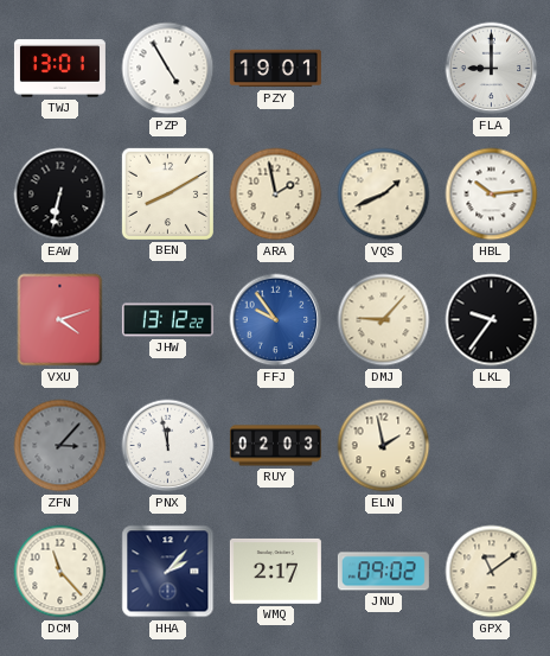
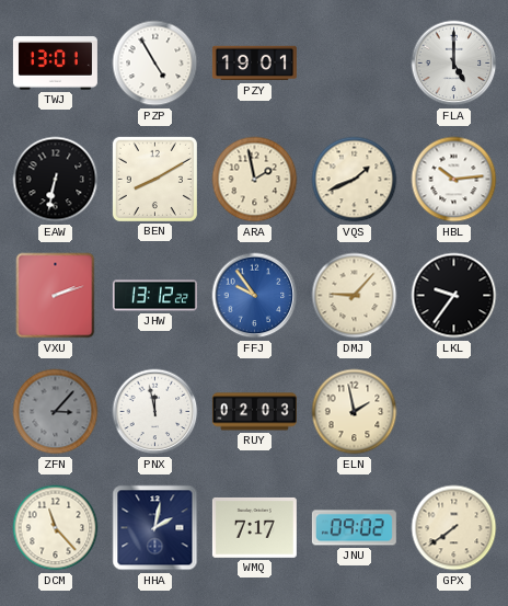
FLA: 9:00 -> 5:00
VXU: 4:12 -> 2:12
HHA: 2:07 -> 2:02
WMQ: 2:17 -> 7:17
GPX: 11:09 -> 7:39
